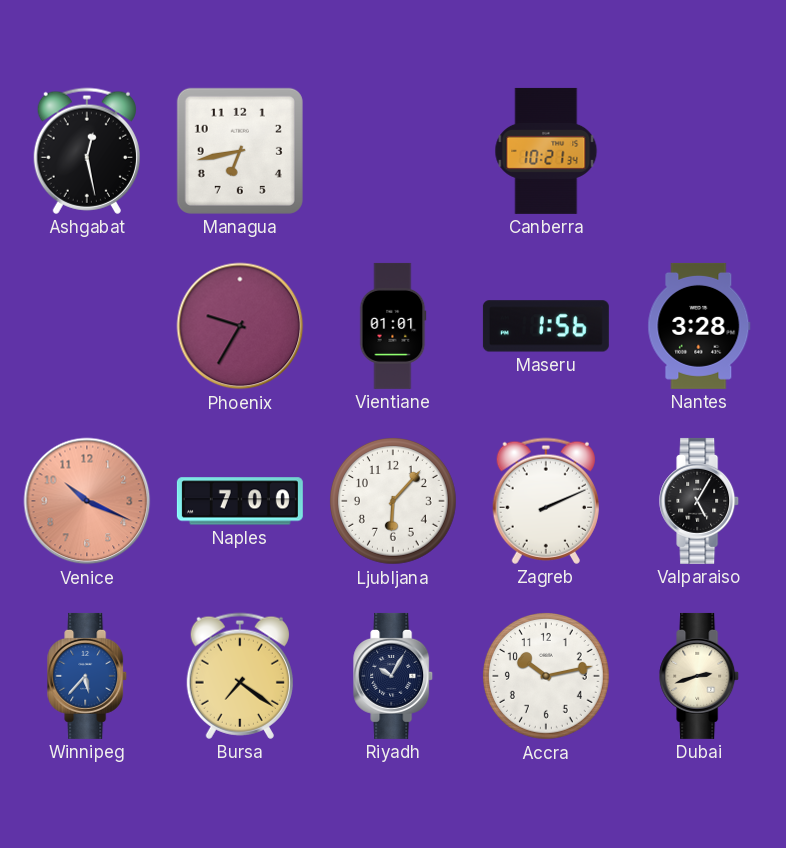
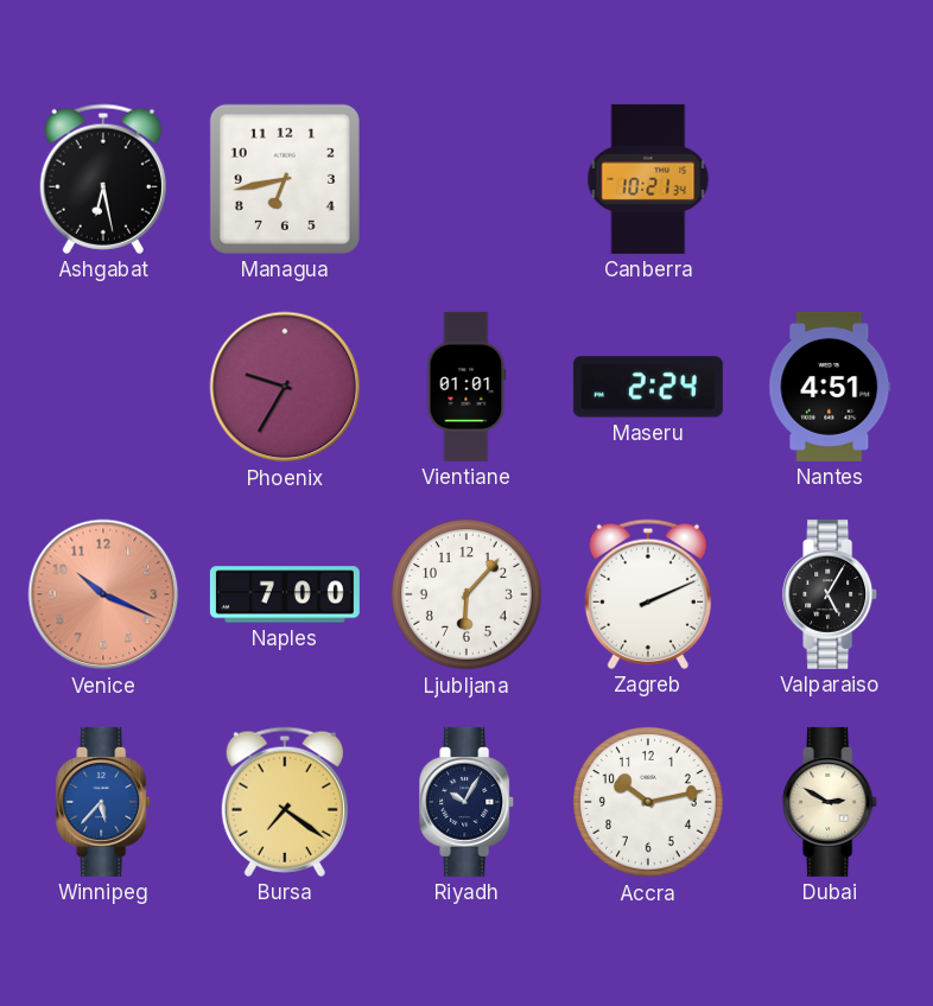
Ashgabat: 12:28 -> 6:28
Maseru: 1:56 -> 2:24
Nantes: 3:28 -> 4:51
Dubai: 2:42 -> 2:50
